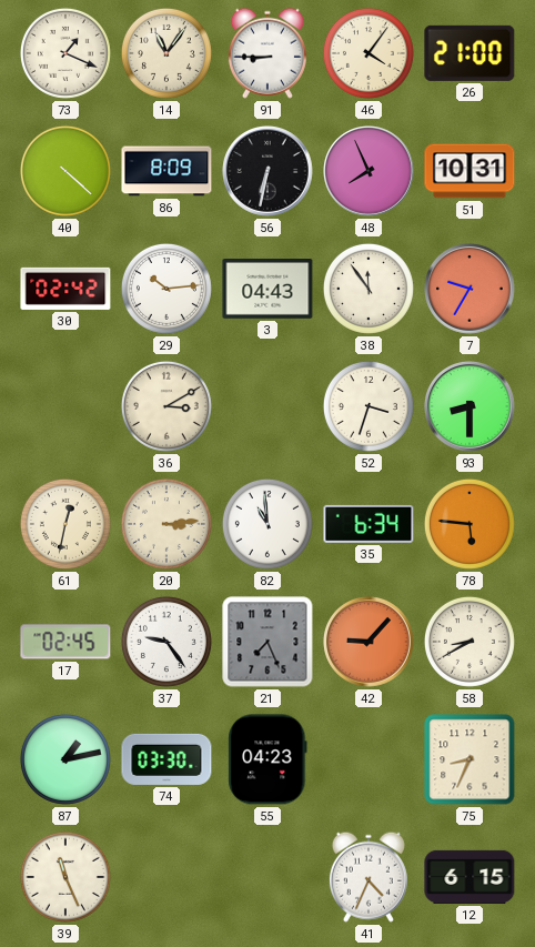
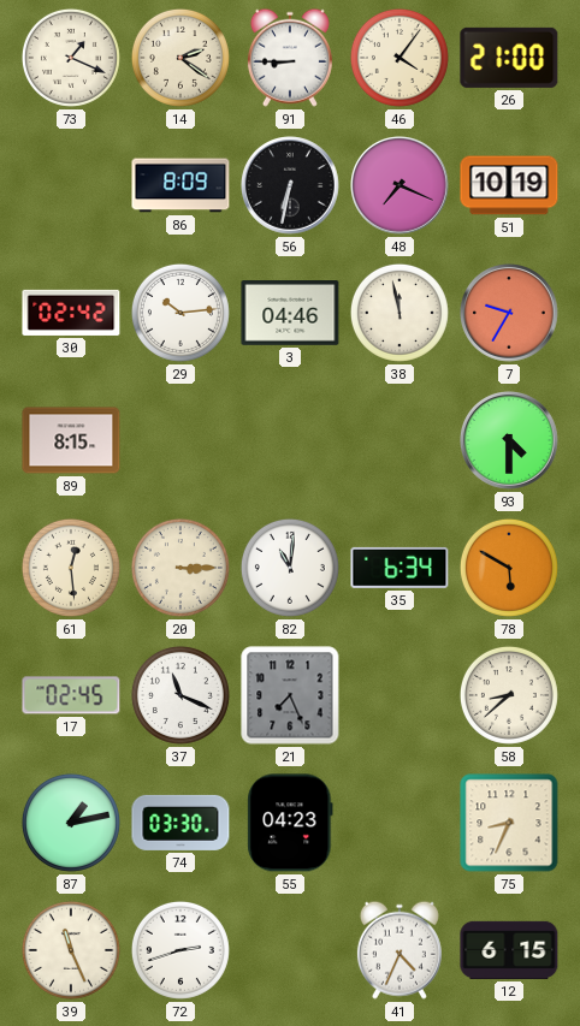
14: 11:06 -> 2:21
40: 4:22 -> none
48: 7:56 -> 7:19
51: 10:31 -> 10:19
3: 04:43 -> 04:46
38: 11:54 -> 11:58
89: none -> 8:15
36: 3:10 -> none
52: 3:33 -> none
93: 8:30 -> 4:30
61: 12:32 -> 12:29
20: 3:14 -> 3:15
82: 10:59 -> 11:01
78: 5:46 -> 5:50
37: 9:24 -> 11:19
42: 9:07 -> none
58: 8:40 -> 8:38
72: none -> 2:42
